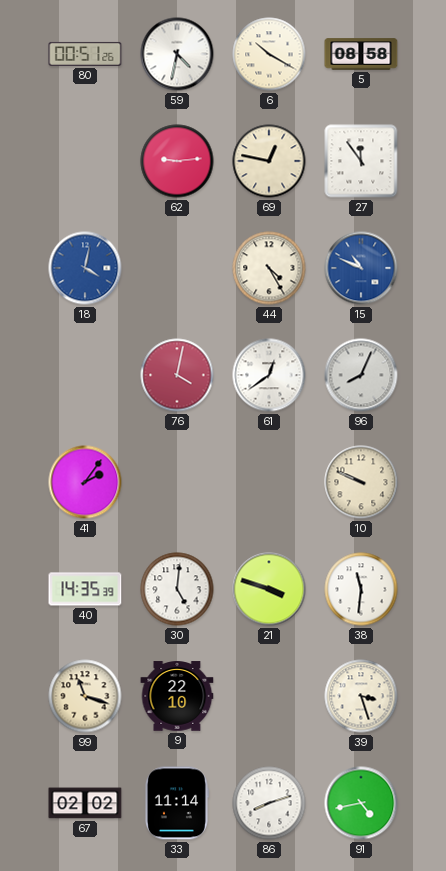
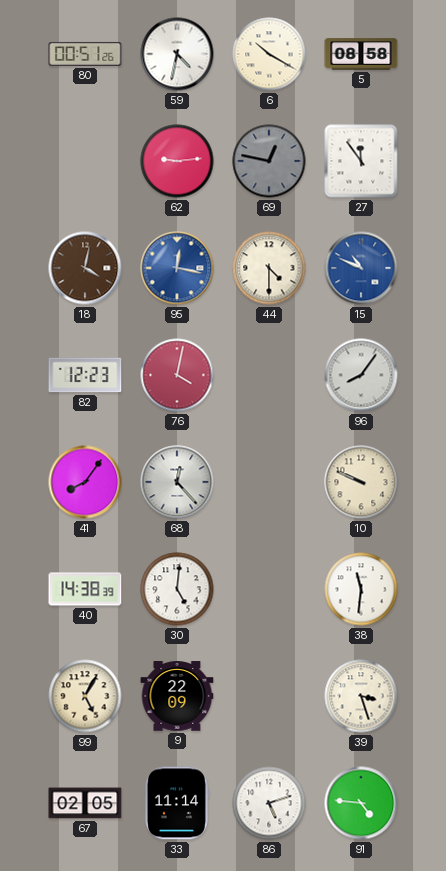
69 dial: cream -> grey
18 dial: blue -> brown
95: none -> 12:17
44: 4:25 -> 4:30
82: none -> 12:23
61: 12:39 -> none
96: 8:04 -> 8:06
41: 2:06 -> 8:06
68: none -> 12:23
40: 14:35 -> 14:38
21: 3:48 -> none
99: 11:18 -> 5:05
9: 22:10 -> 22:09
67: 02:02 -> 02:05
86: 8:12 -> 5:12
91: 4:43 -> 4:46
